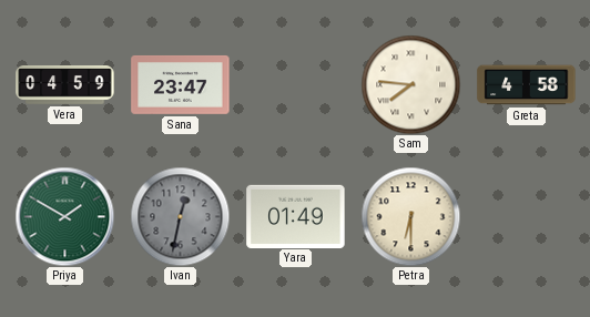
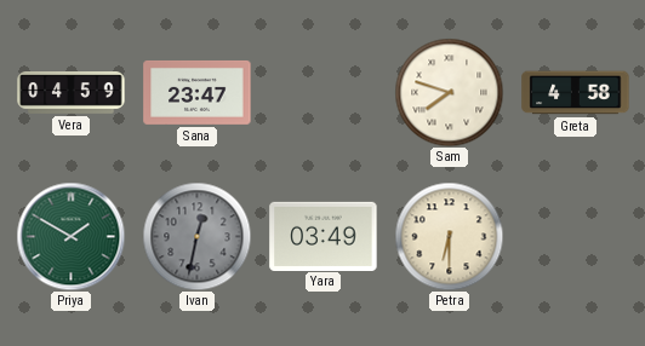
Sam: 7:46 -> 7:48
Yara: 01:49 -> 03:49
